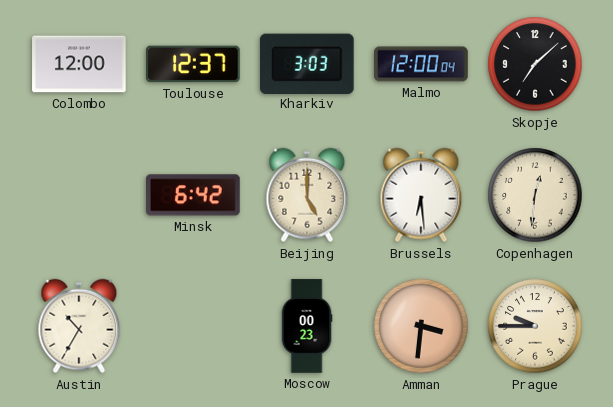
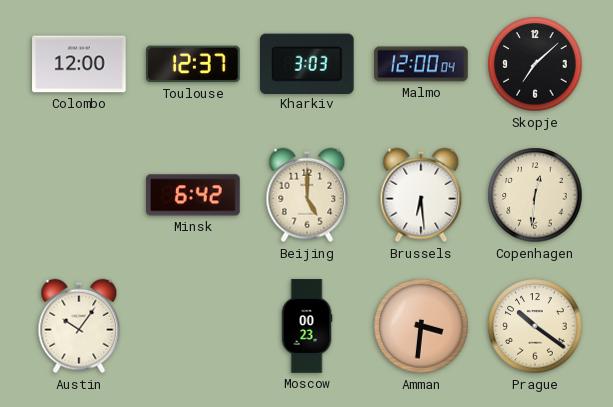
Austin: 10:35 -> 10:06
Prague: 9:45 -> 10:21
